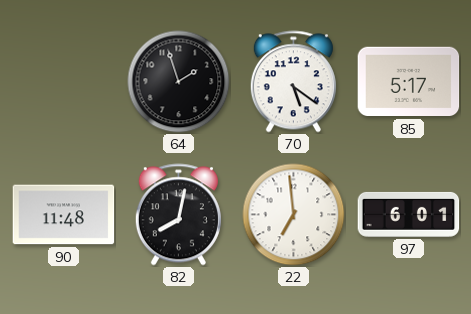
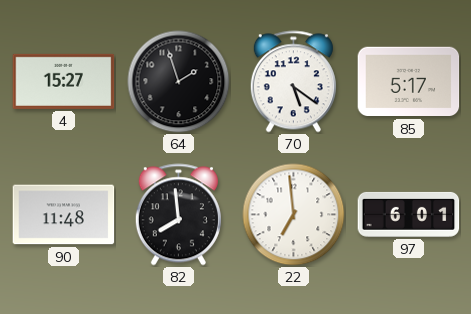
4: none -> 15:27
82: 8:02 -> 7:59
